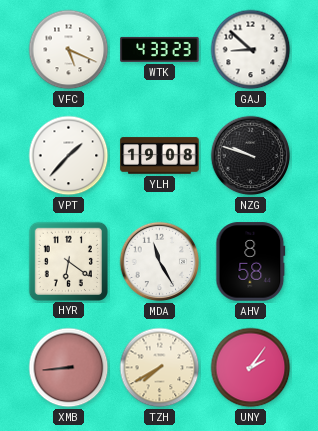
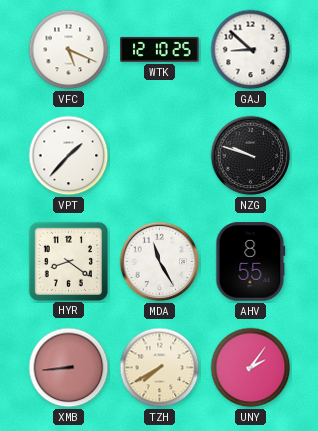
WTK: 4:33 -> 12:10
YLH: 19:08 -> none
HYR: 6:21 -> 8:21
AHV: 8:58 -> 8:55
